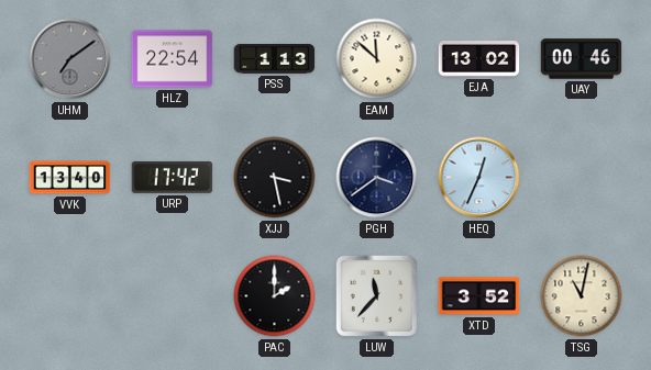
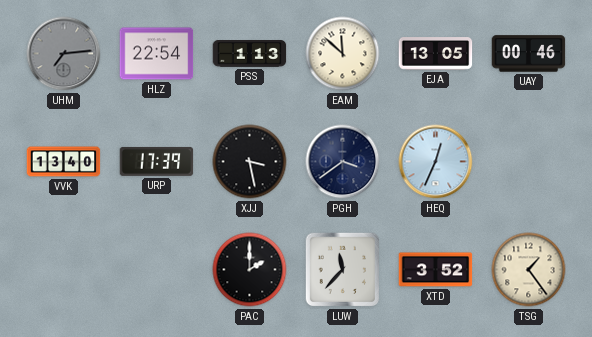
UHM: 7:09 -> 7:14
EJA: 13:02 -> 13:05
URP: 17:42 -> 17:39
TSG: 11:02 -> 1:24
